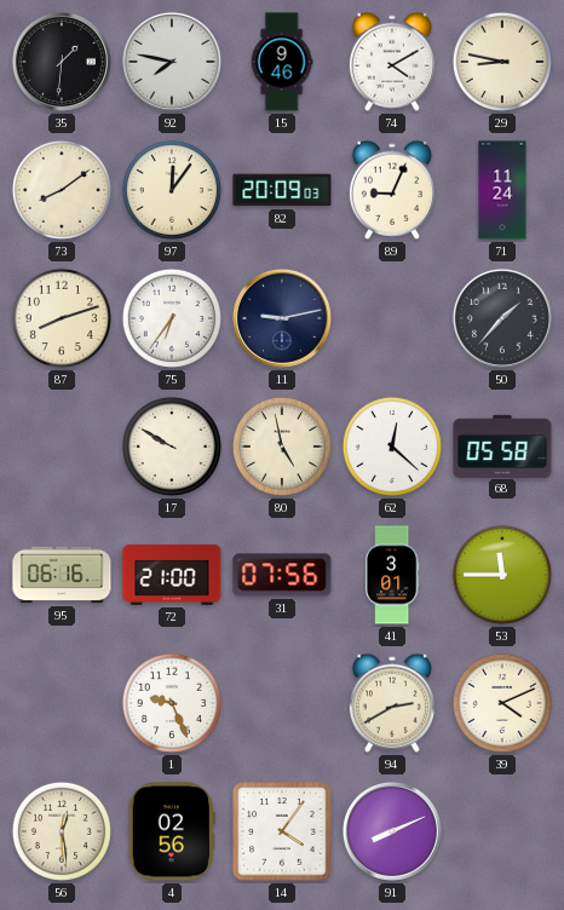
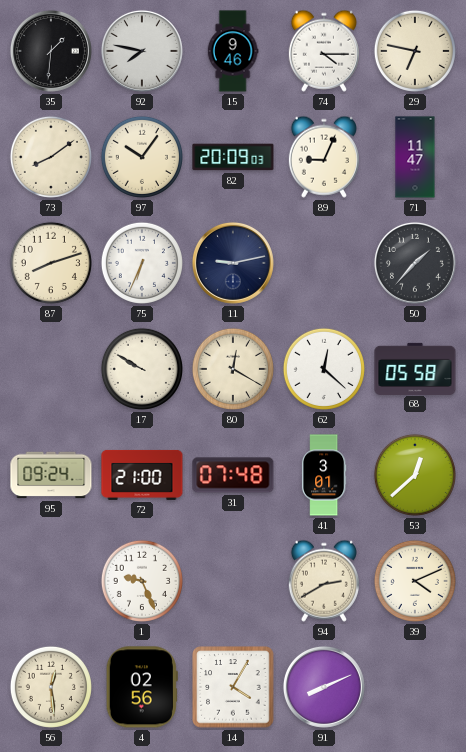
74: 4:10 -> 4:15
29: 8:47 -> 6:47
97: 12:06 -> 10:06
71: 11:24 -> 11:47
75: 6:36 -> 6:34
80: 4:58 -> 12:20
95: 06:16 -> 09:24
31: 07:56 -> 07:48
53: 11:45 -> 12:38
14: 4:06 -> 4:05
